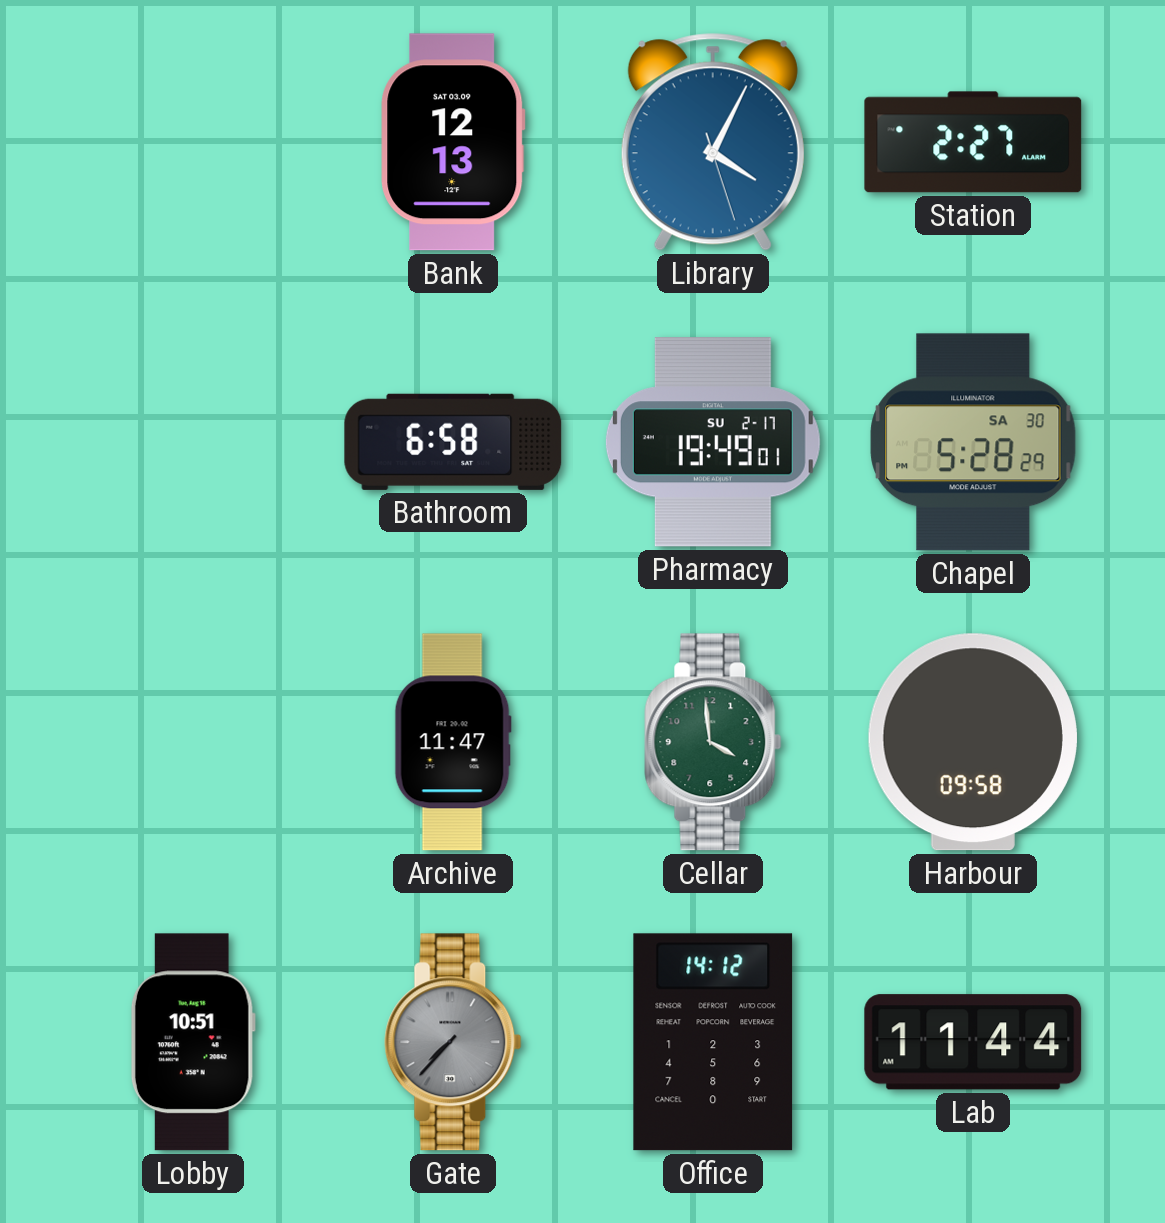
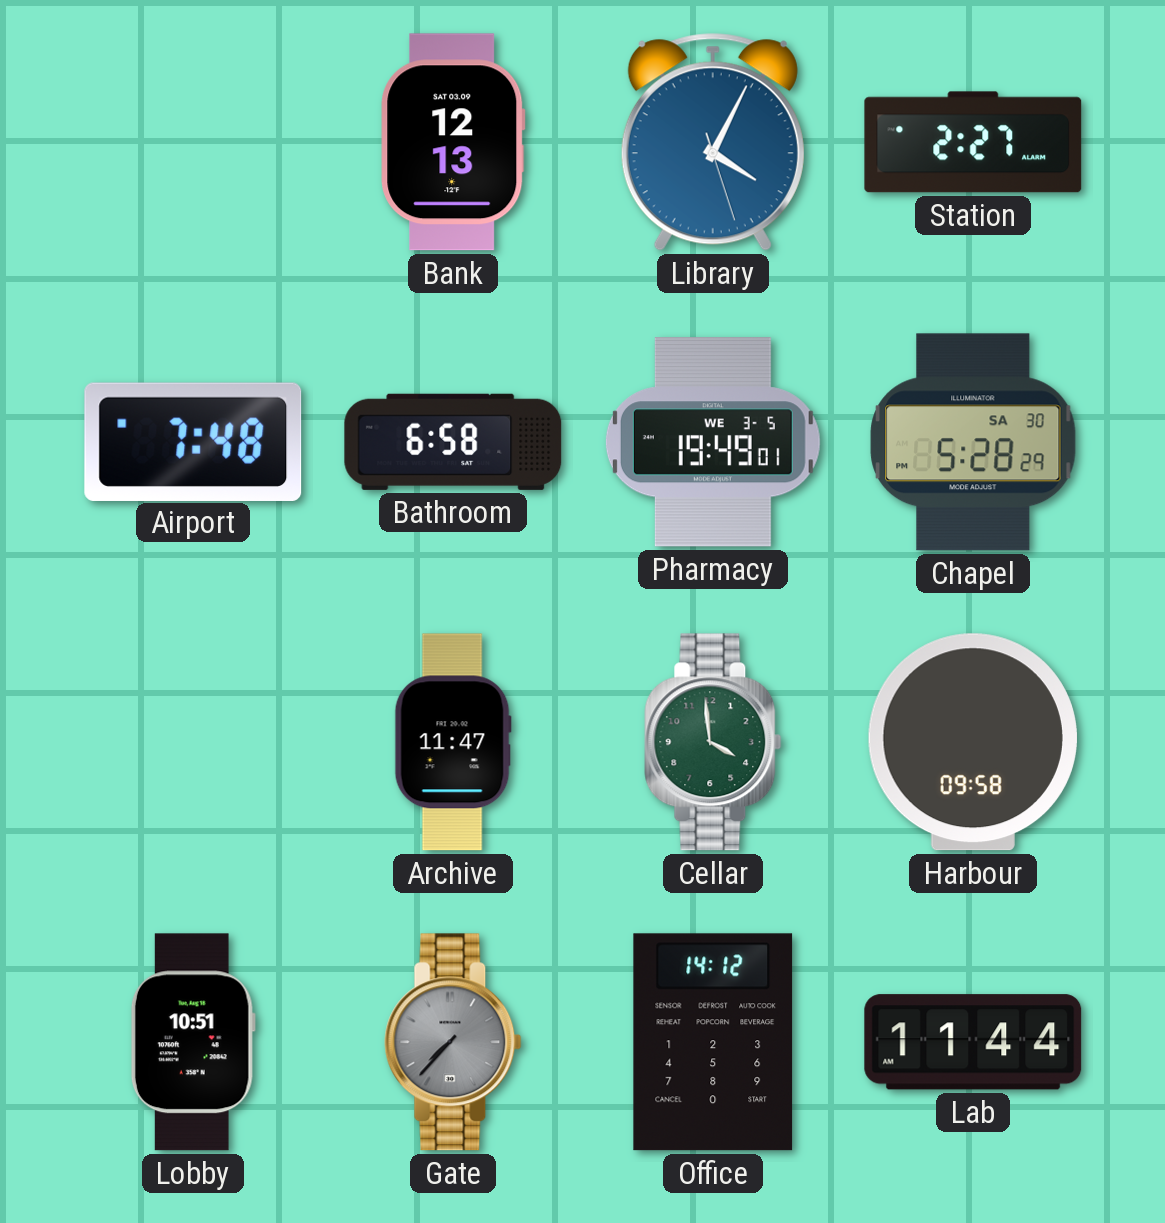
Airport: none -> 7:48
Pharmacy date: SU 2-17 -> WE 3-5
